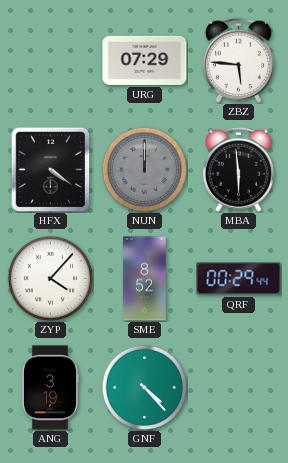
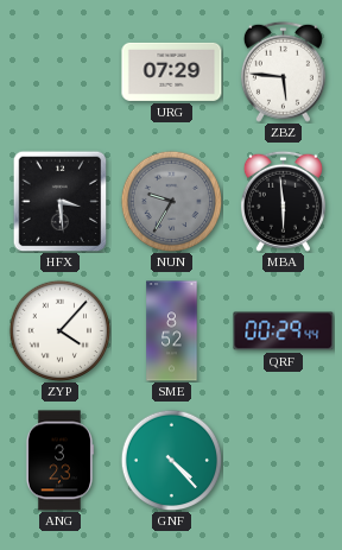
HFX: 4:21 -> 3:29
NUN: 12:00 -> 9:35
ANG: 3:19 -> 3:23
